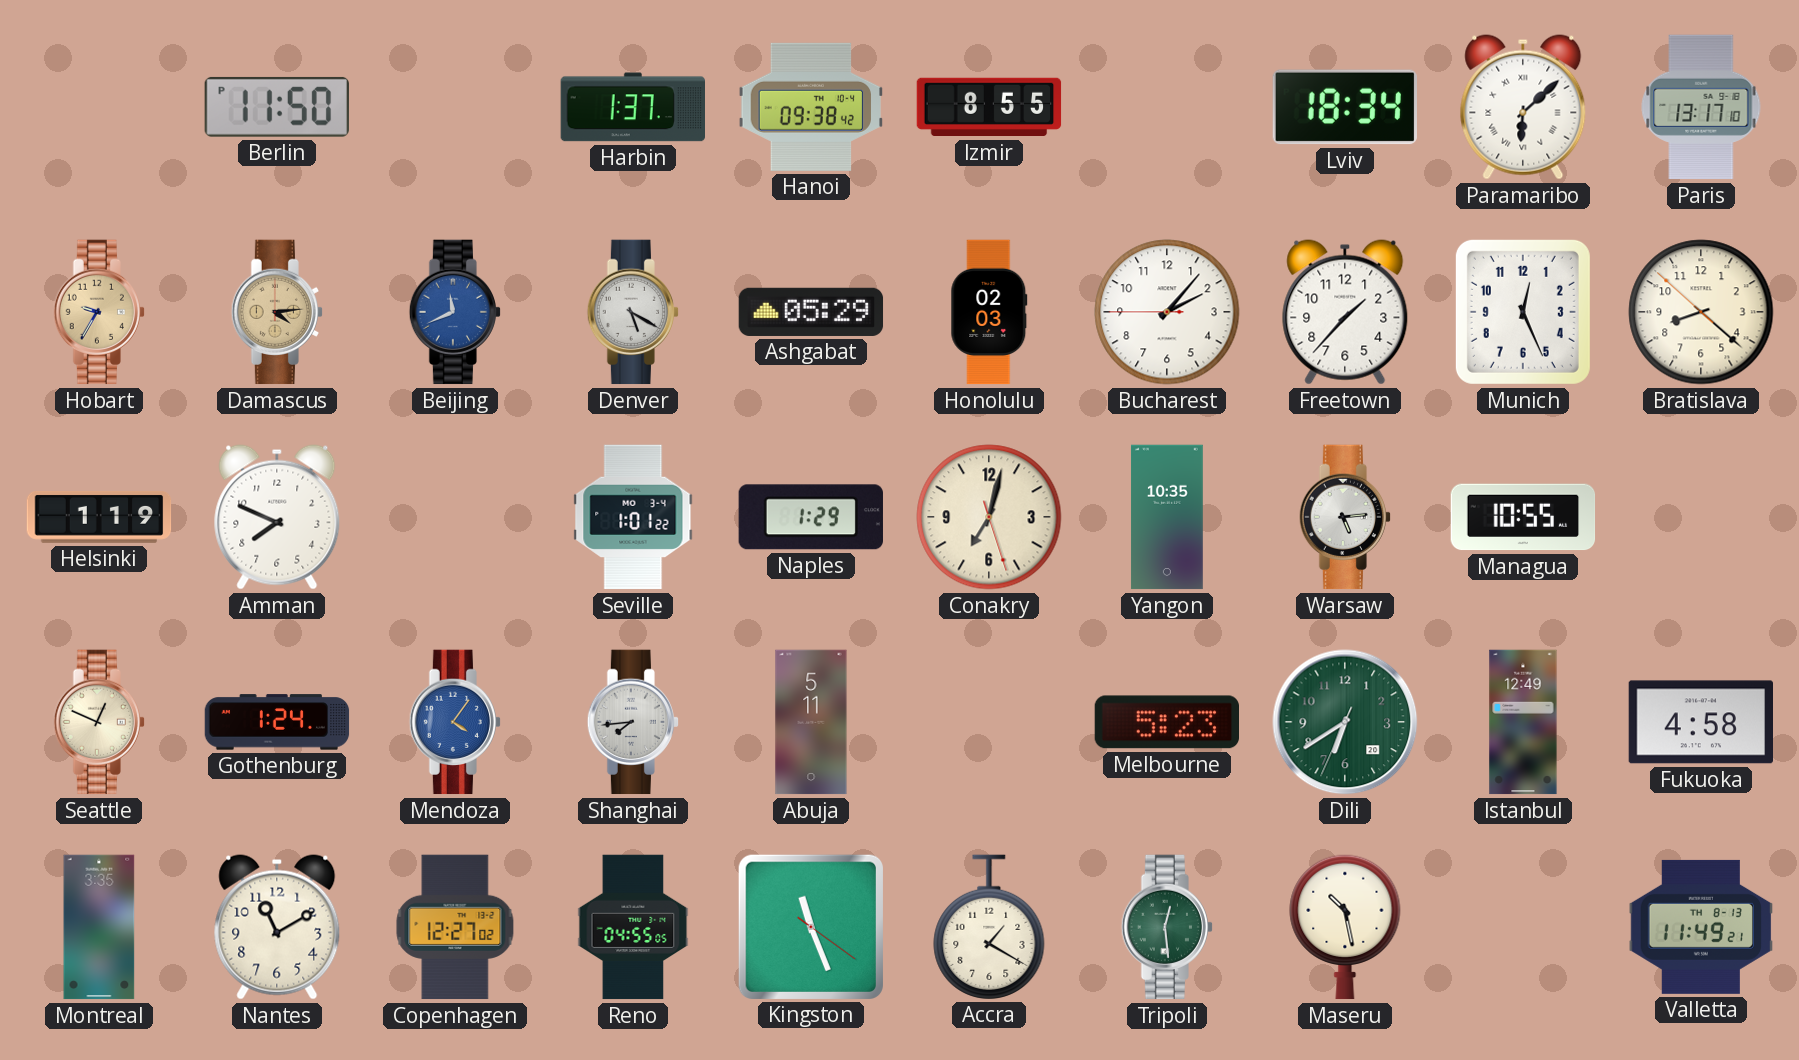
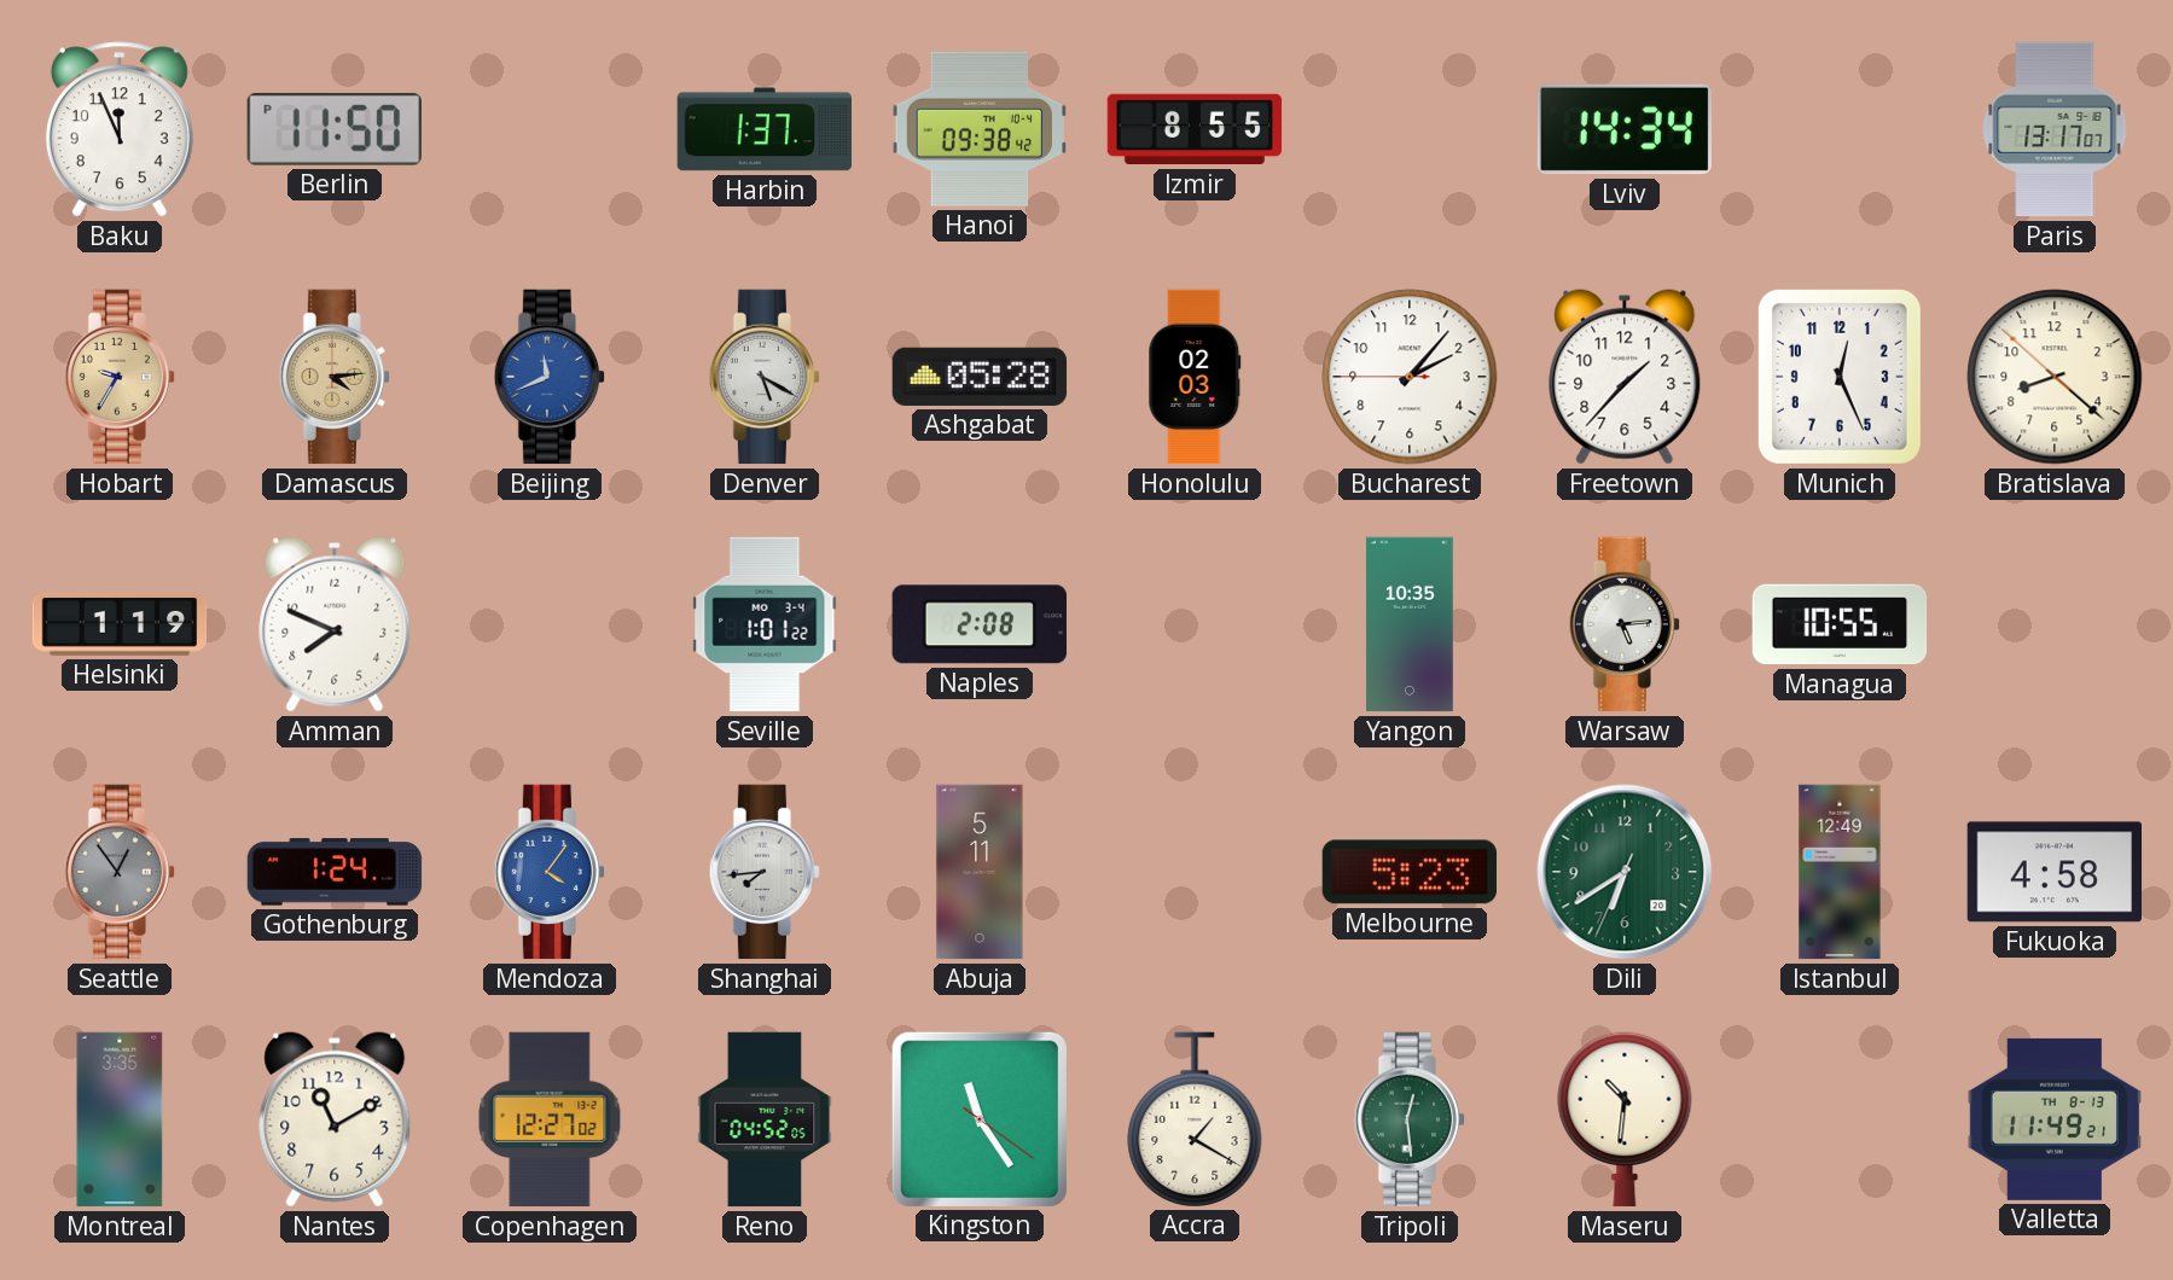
Baku: none -> 11:56
Lviv: 18:34 -> 14:34
Paramaribo: 6:08 -> none
Paris: 13:17:10 -> 13:17:07
Ashgabat: 05:29 -> 05:28
Naples: 1:29 -> 2:08
Conakry: 7:02 -> none
Seattle: 12:49 -> 12:54
Seattle dial: cream -> grey
Reno: 04:55 -> 04:52
Kingston: 11:26 -> 11:24
Maseru: 10:28 -> 10:31
